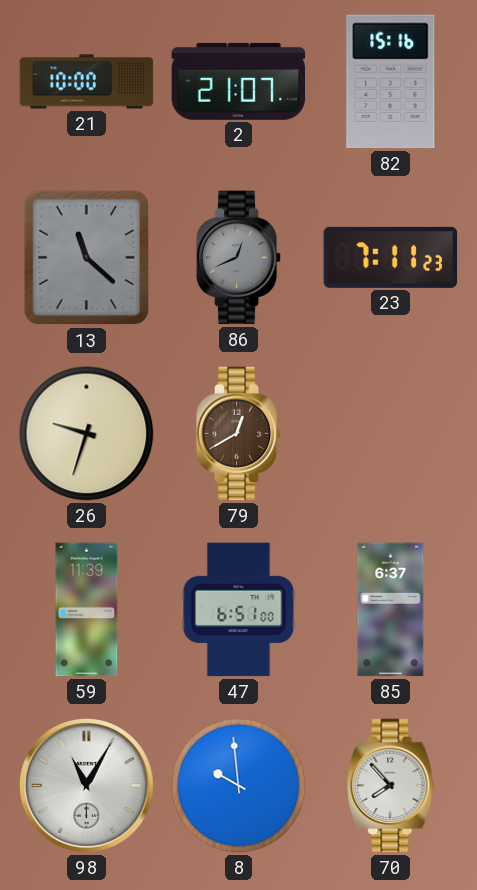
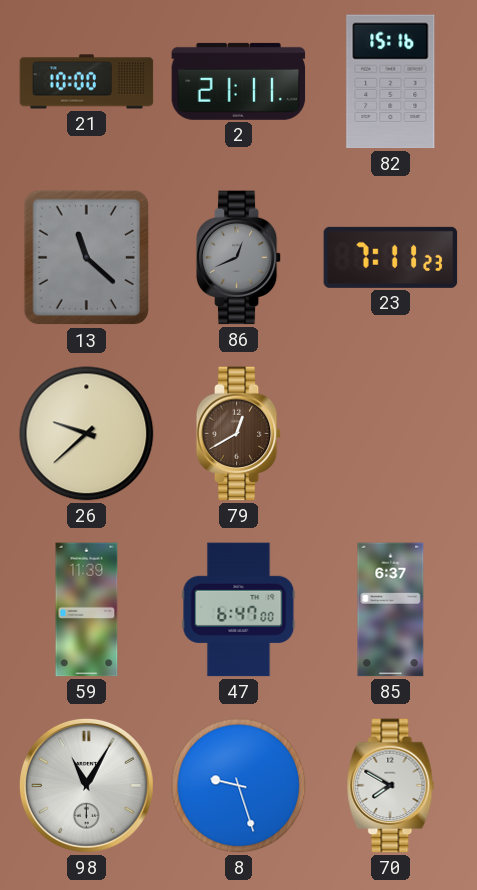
2: 21:07 -> 21:11
26: 9:33 -> 9:38
47: 6:51 -> 6:47
8: 9:59 -> 9:27
70: 7:53 -> 7:50
